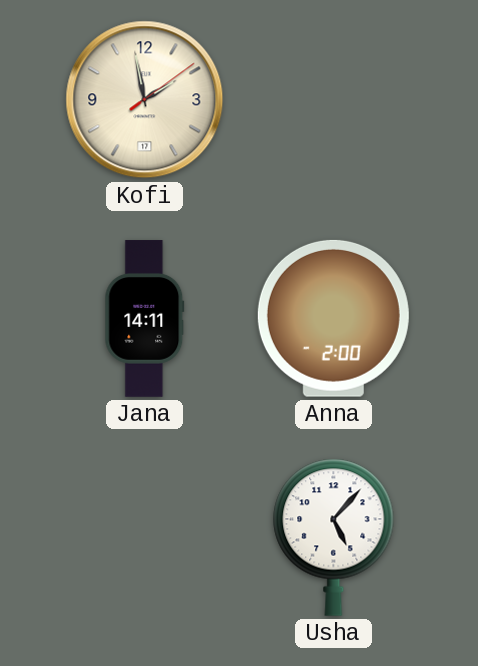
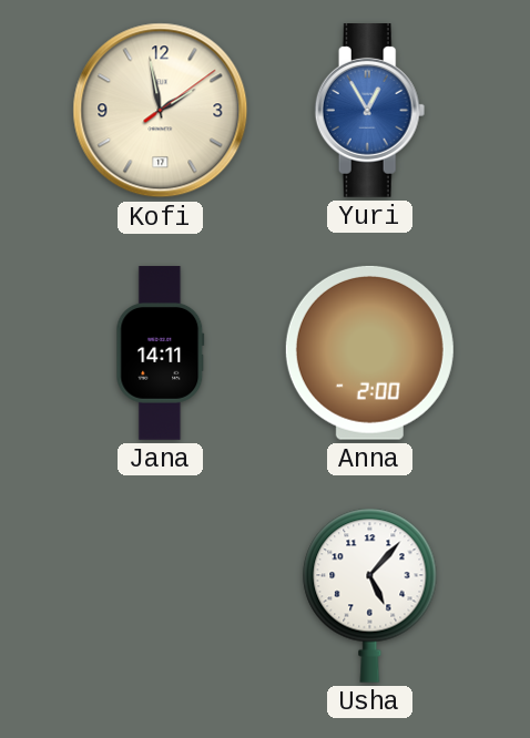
Yuri: none -> 12:55
